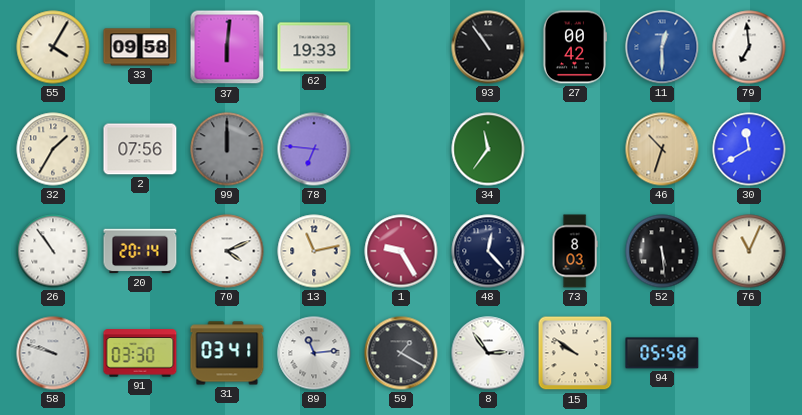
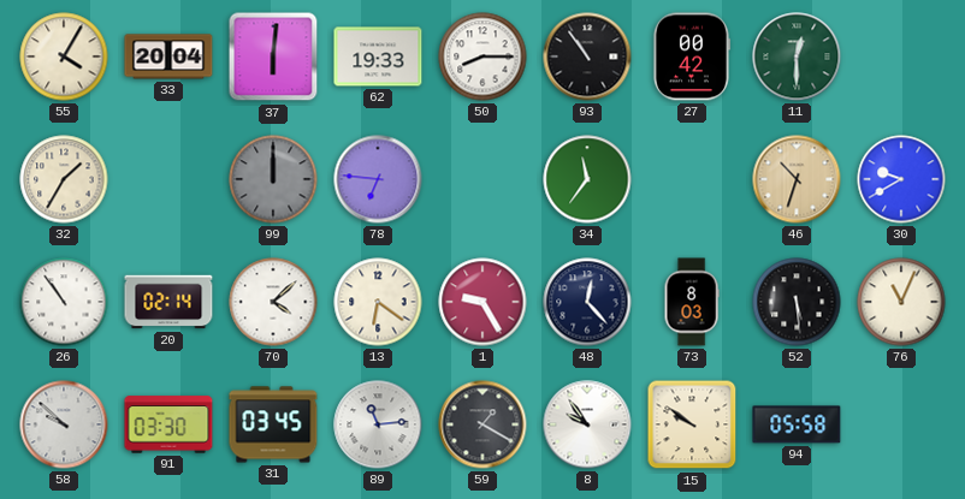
33: 09:58 -> 20:04
50: none -> 8:15
11 dial: blue -> green
79: 6:59 -> none
2: 07:56 -> none
30: 11:40 -> 9:40
20: 20:14 -> 02:14
70: 4:11 -> 4:08
13: 11:13 -> 6:21
58: 9:48 -> 9:52
31: 03:41 -> 03:45
8: 2:54 -> 9:54
